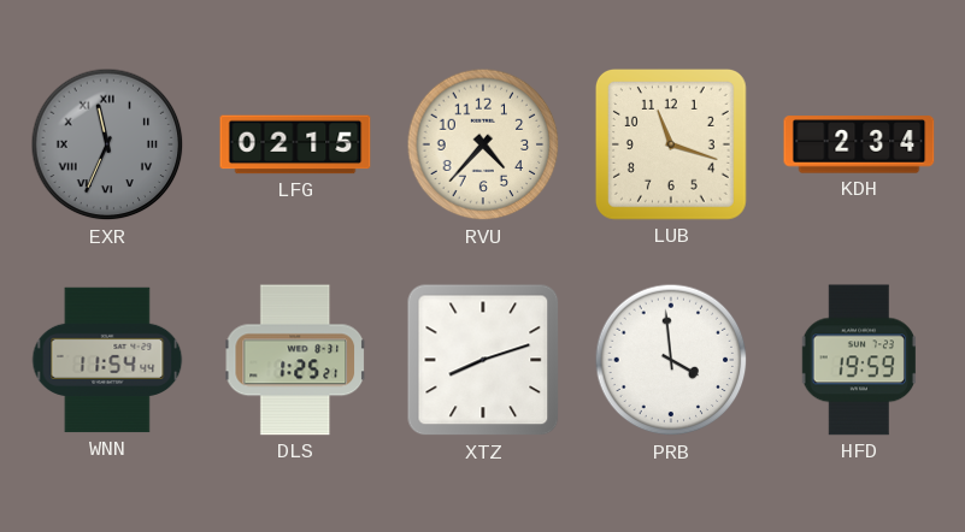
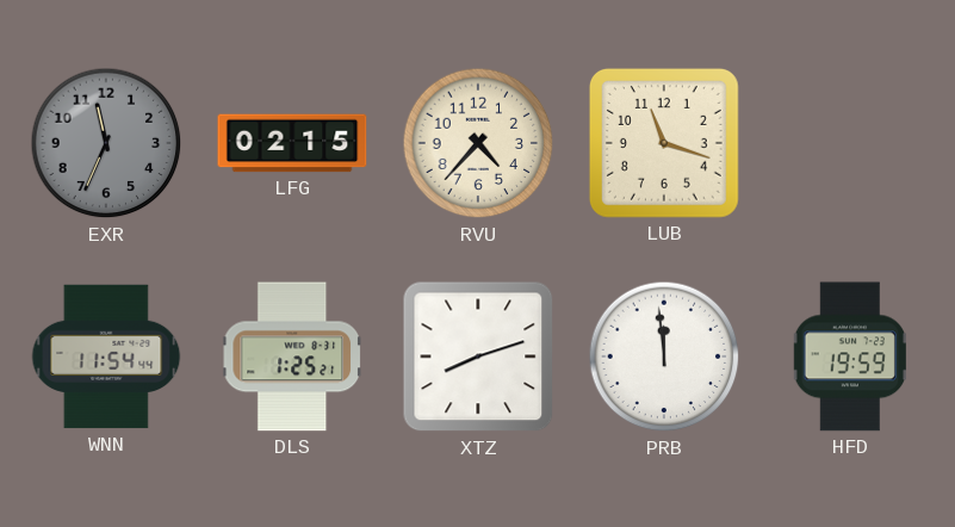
EXR numerals: Roman -> Arabic
KDH: 2:34 -> none
PRB: 3:59 -> 11:59
